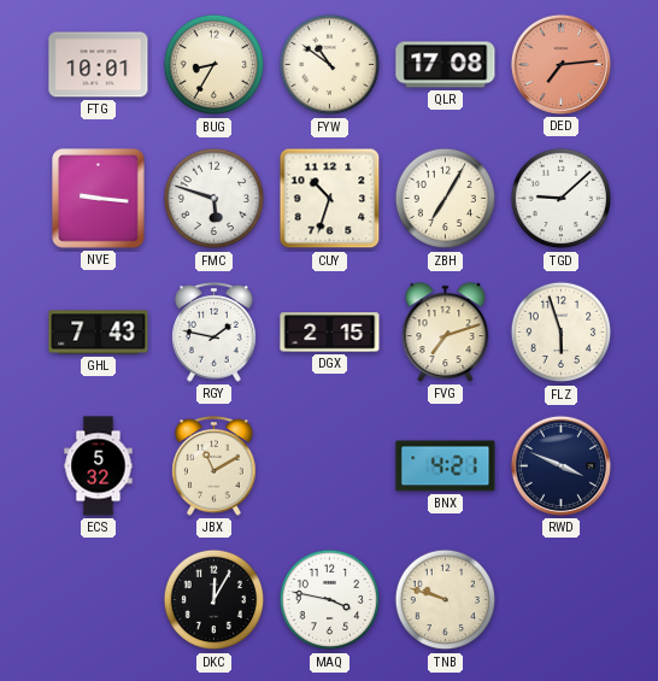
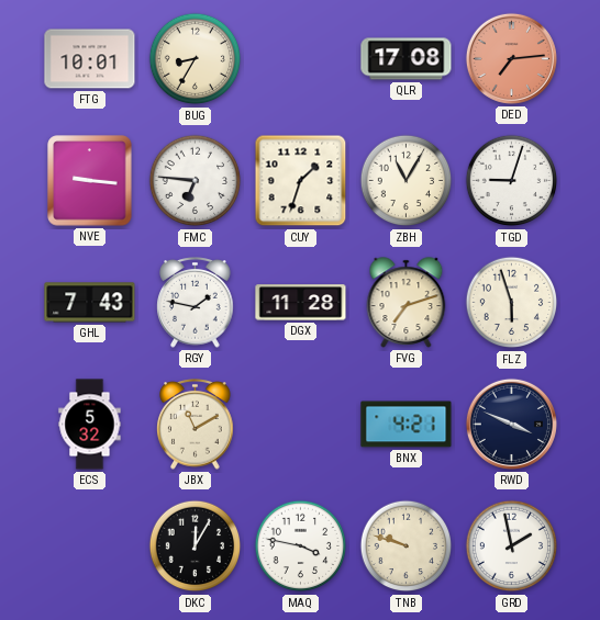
FYW: 10:51 -> none
FMC: 5:48 -> 6:46
CUY: 10:33 -> 1:33
ZBH: 7:05 -> 11:05
TGD: 9:08 -> 9:03
DGX: 2:15 -> 11:28
GRD: none -> 1:58
